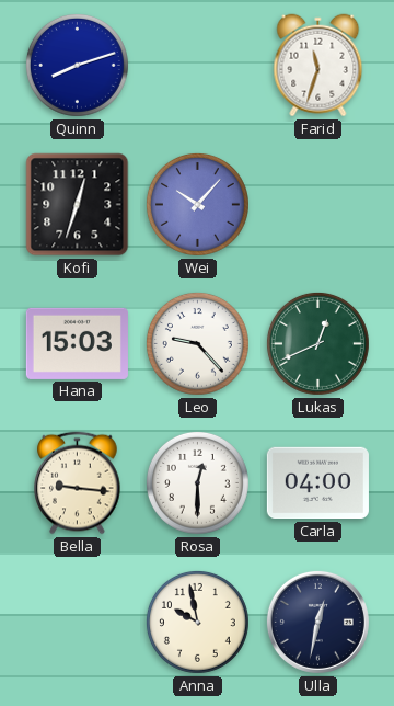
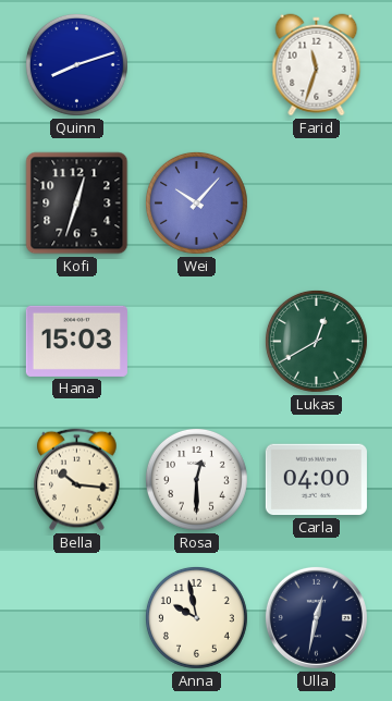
Leo: 9:23 -> none
Lukas: 12:41 -> 12:40
Bella: 9:16 -> 10:16
